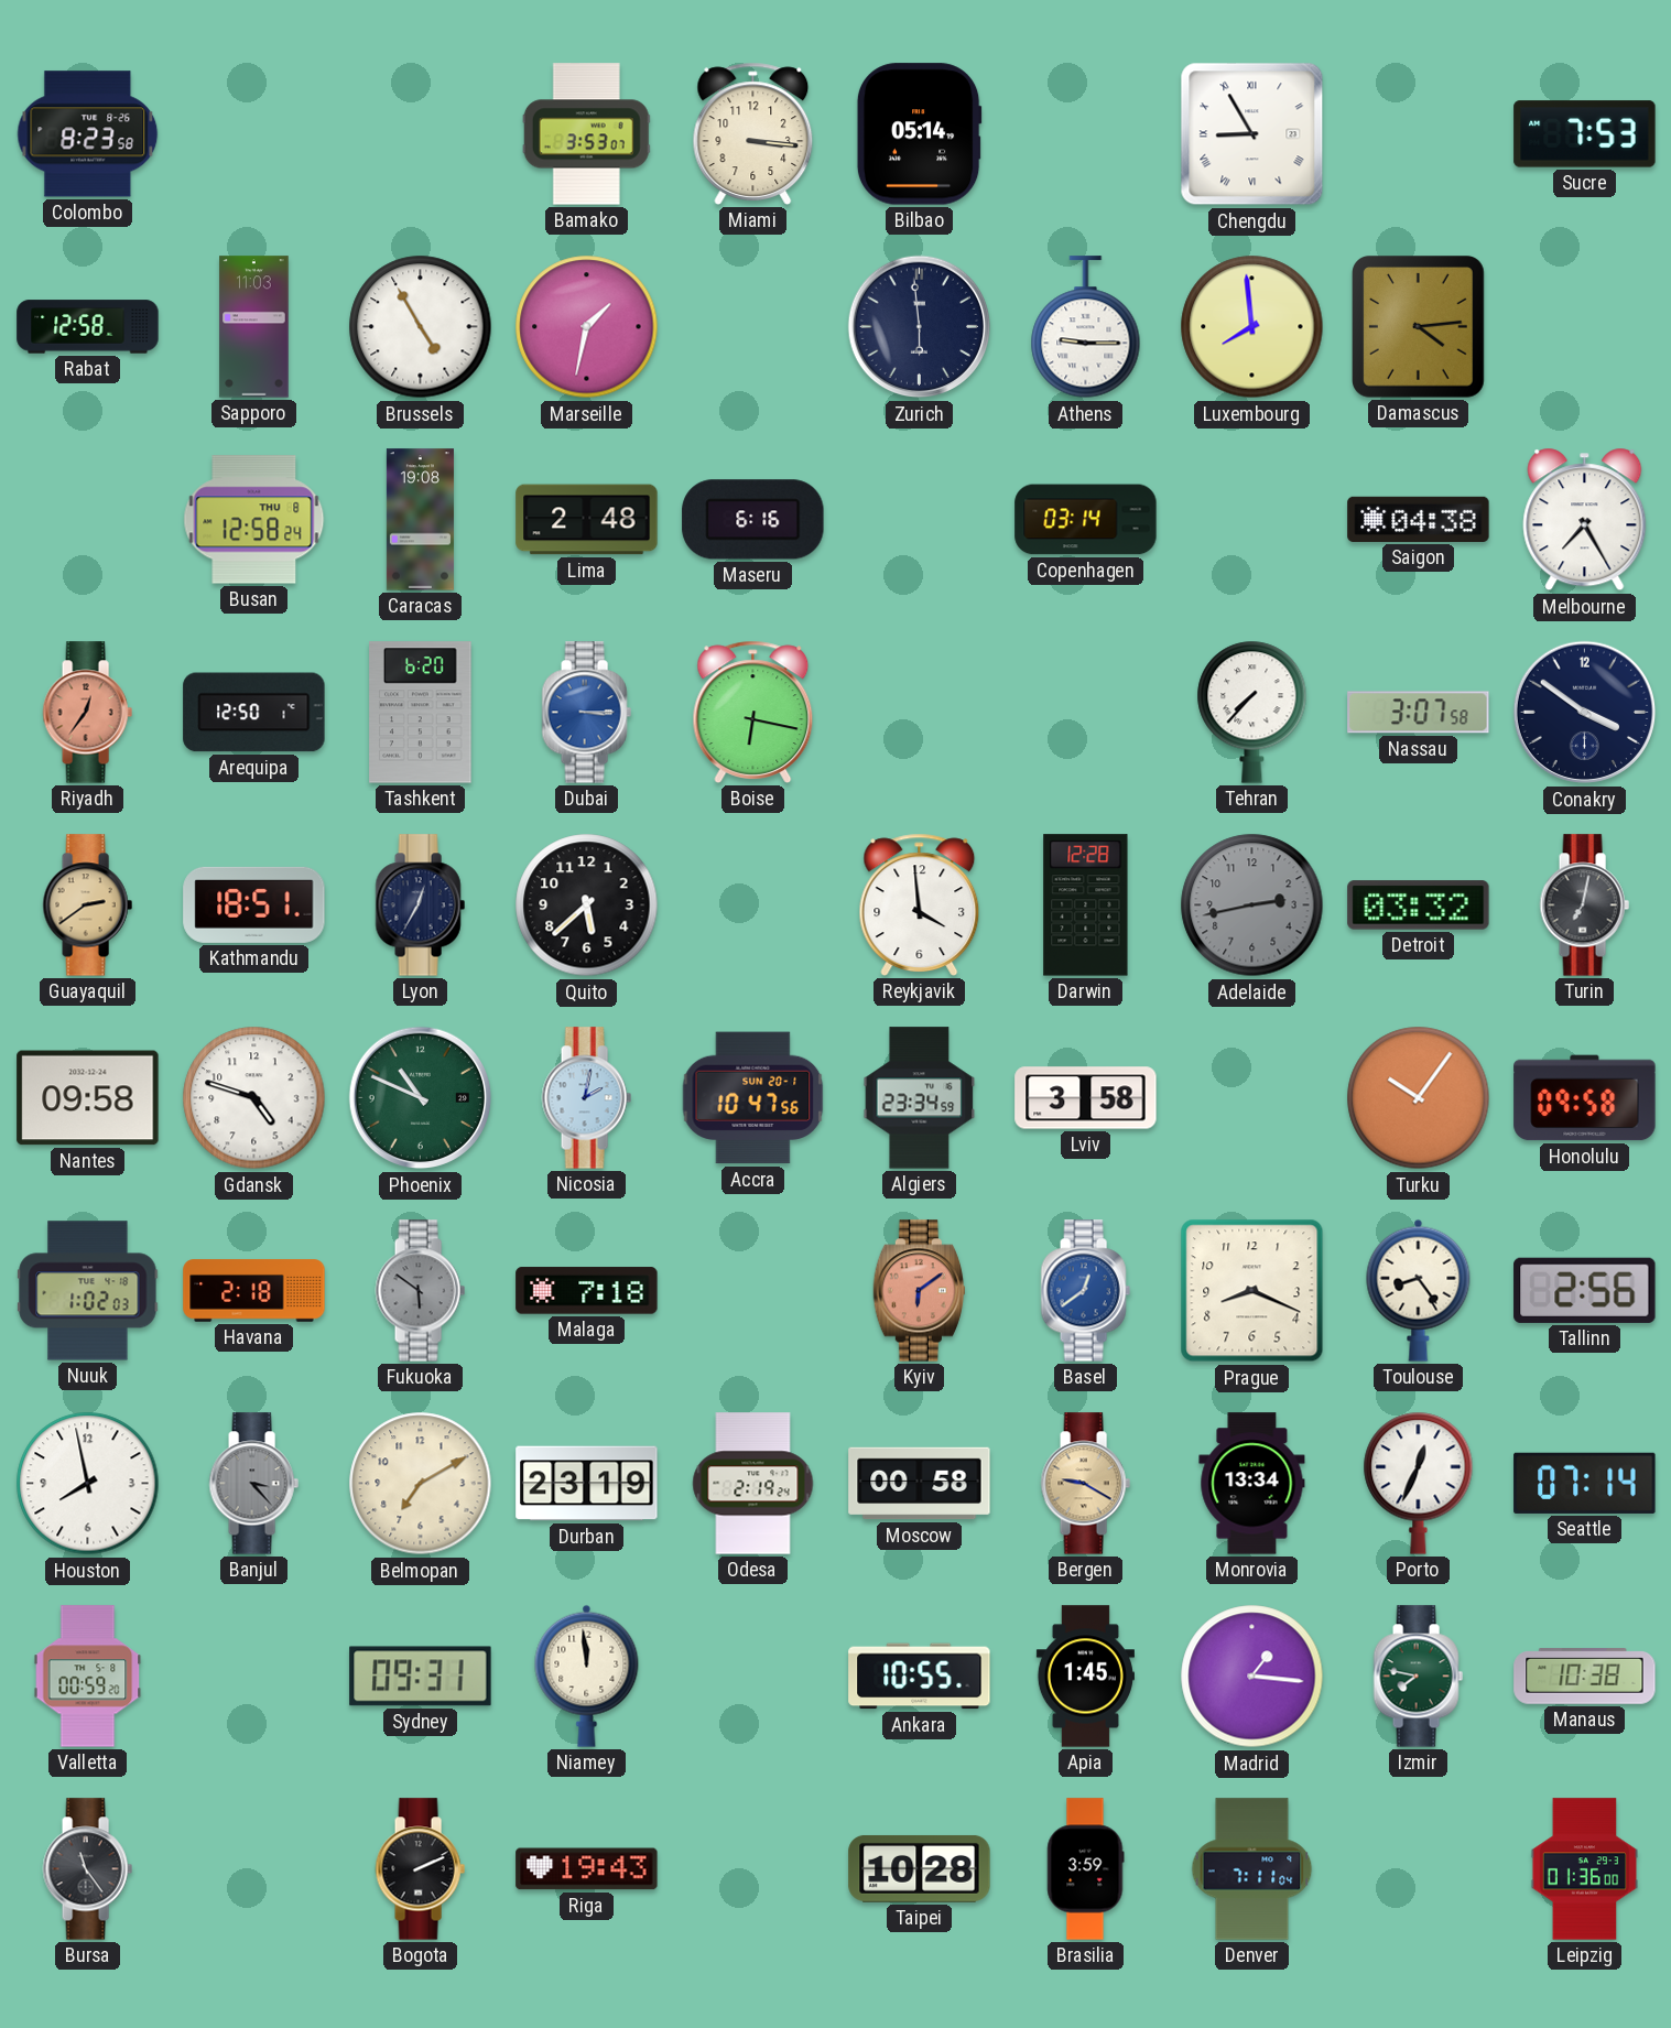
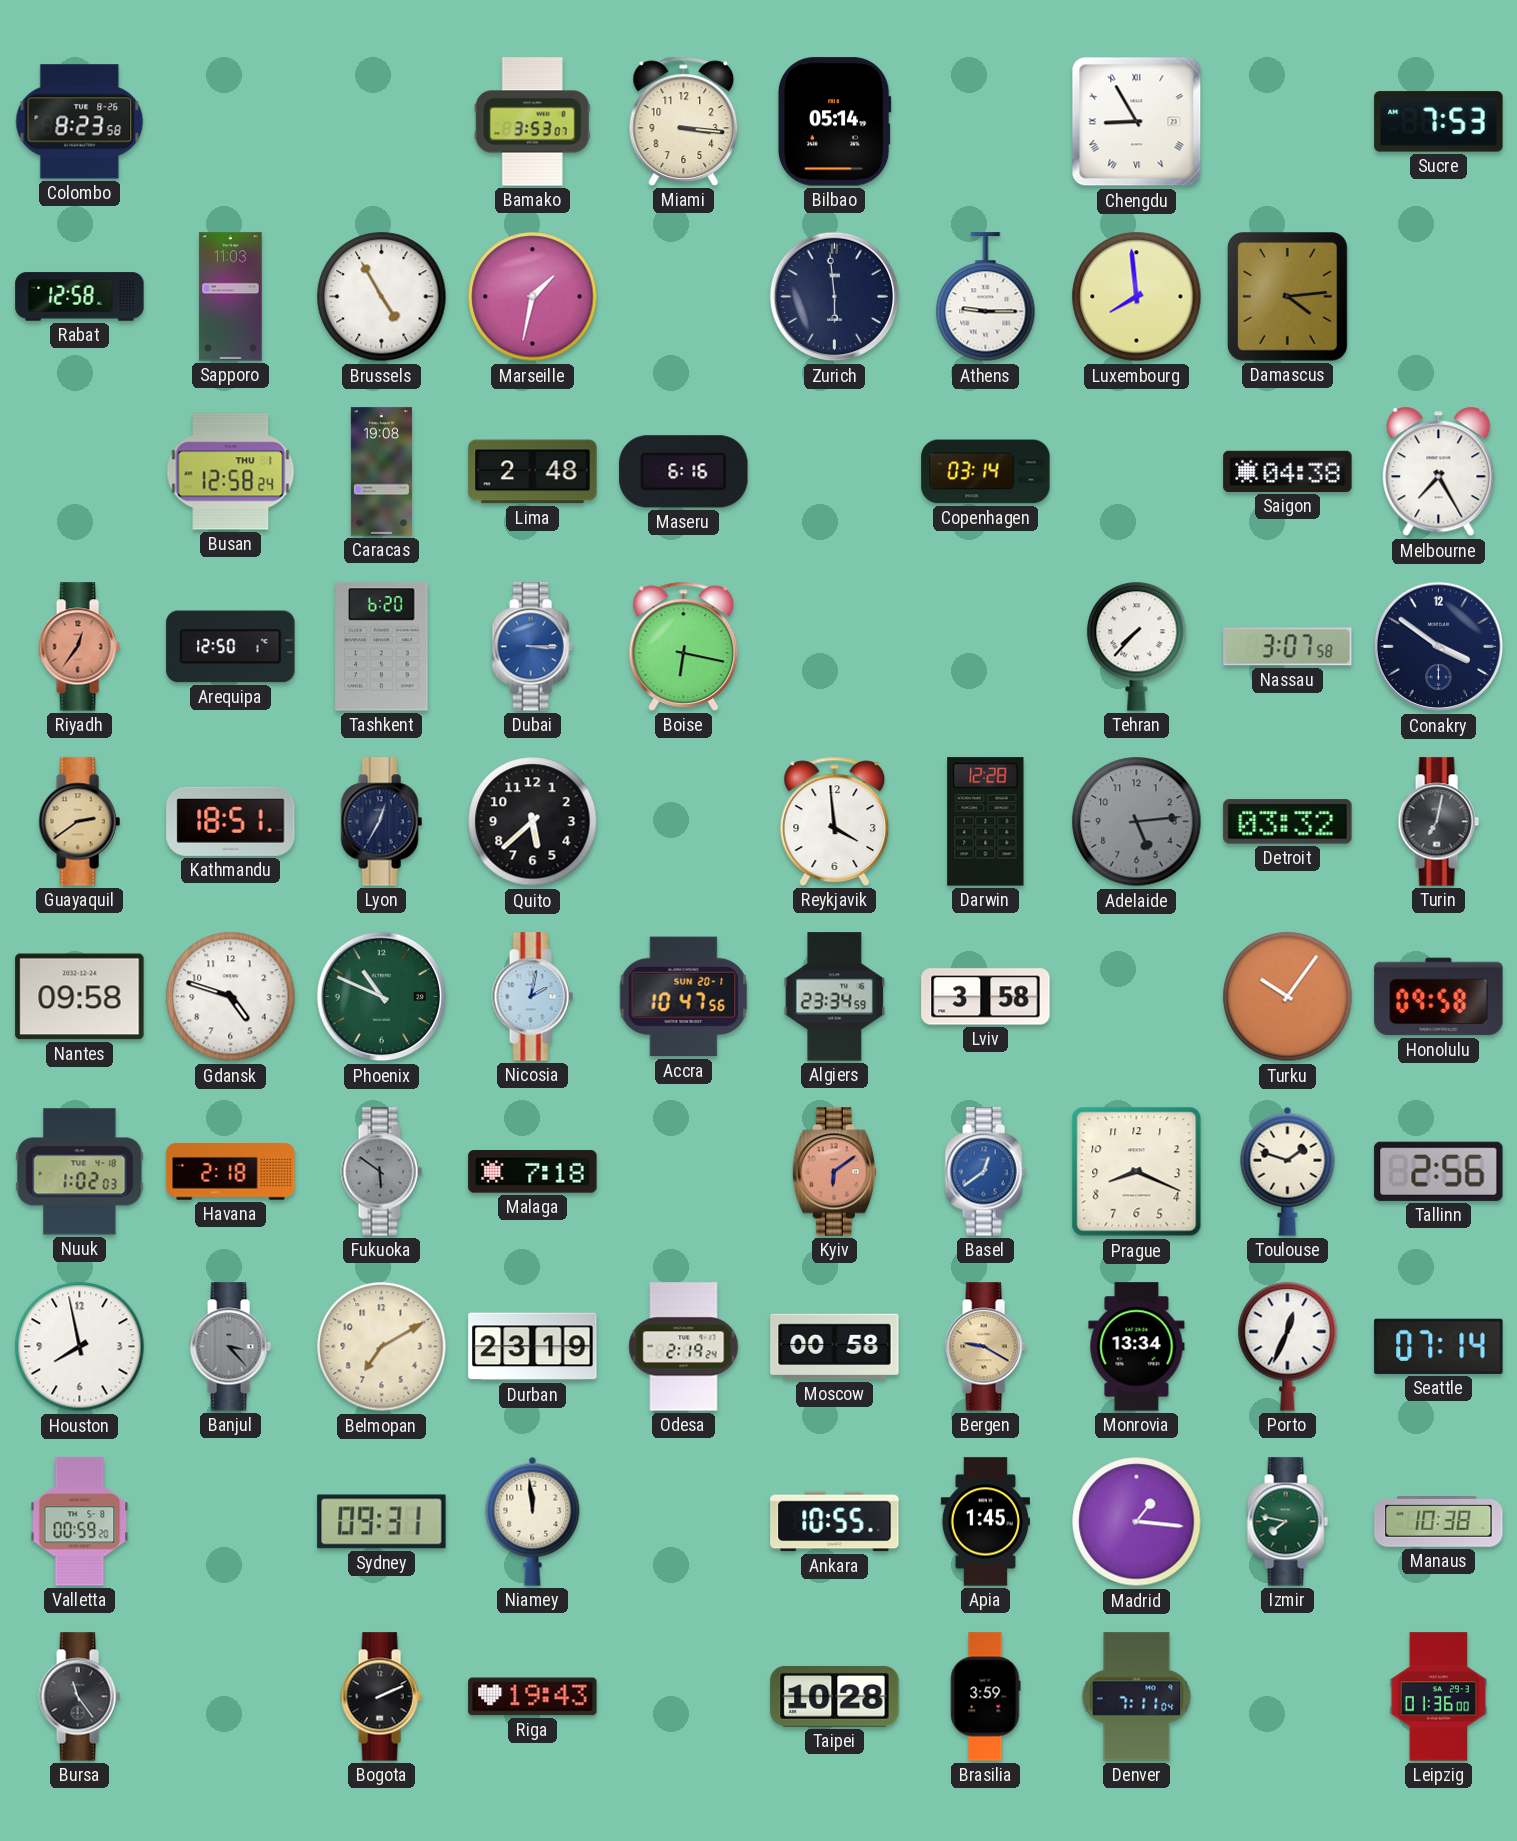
Busan date: THU 8 -> THU 1
Adelaide: 2:43 -> 5:14
Toulouse: 8:24 -> 1:48
